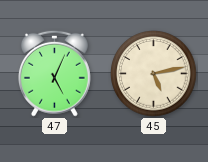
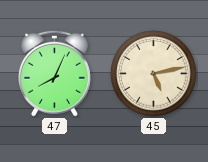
47: 5:04 -> 8:04
